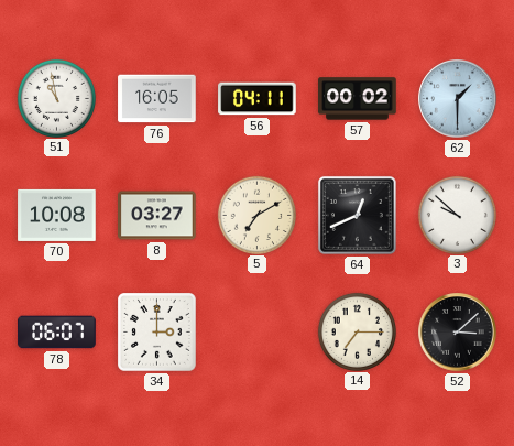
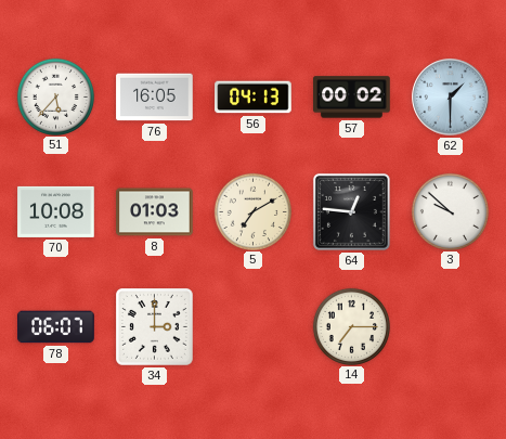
51: 10:58 -> 5:37
56: 04:11 -> 04:13
8: 03:27 -> 01:03
64: 12:41 -> 12:46
52: 3:08 -> none
